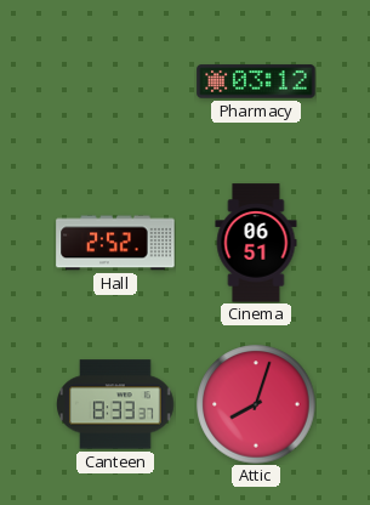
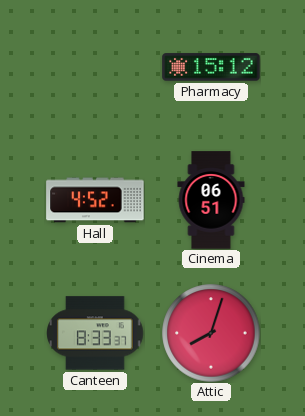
Pharmacy: 03:12 -> 15:12
Hall: 2:52 -> 4:52
